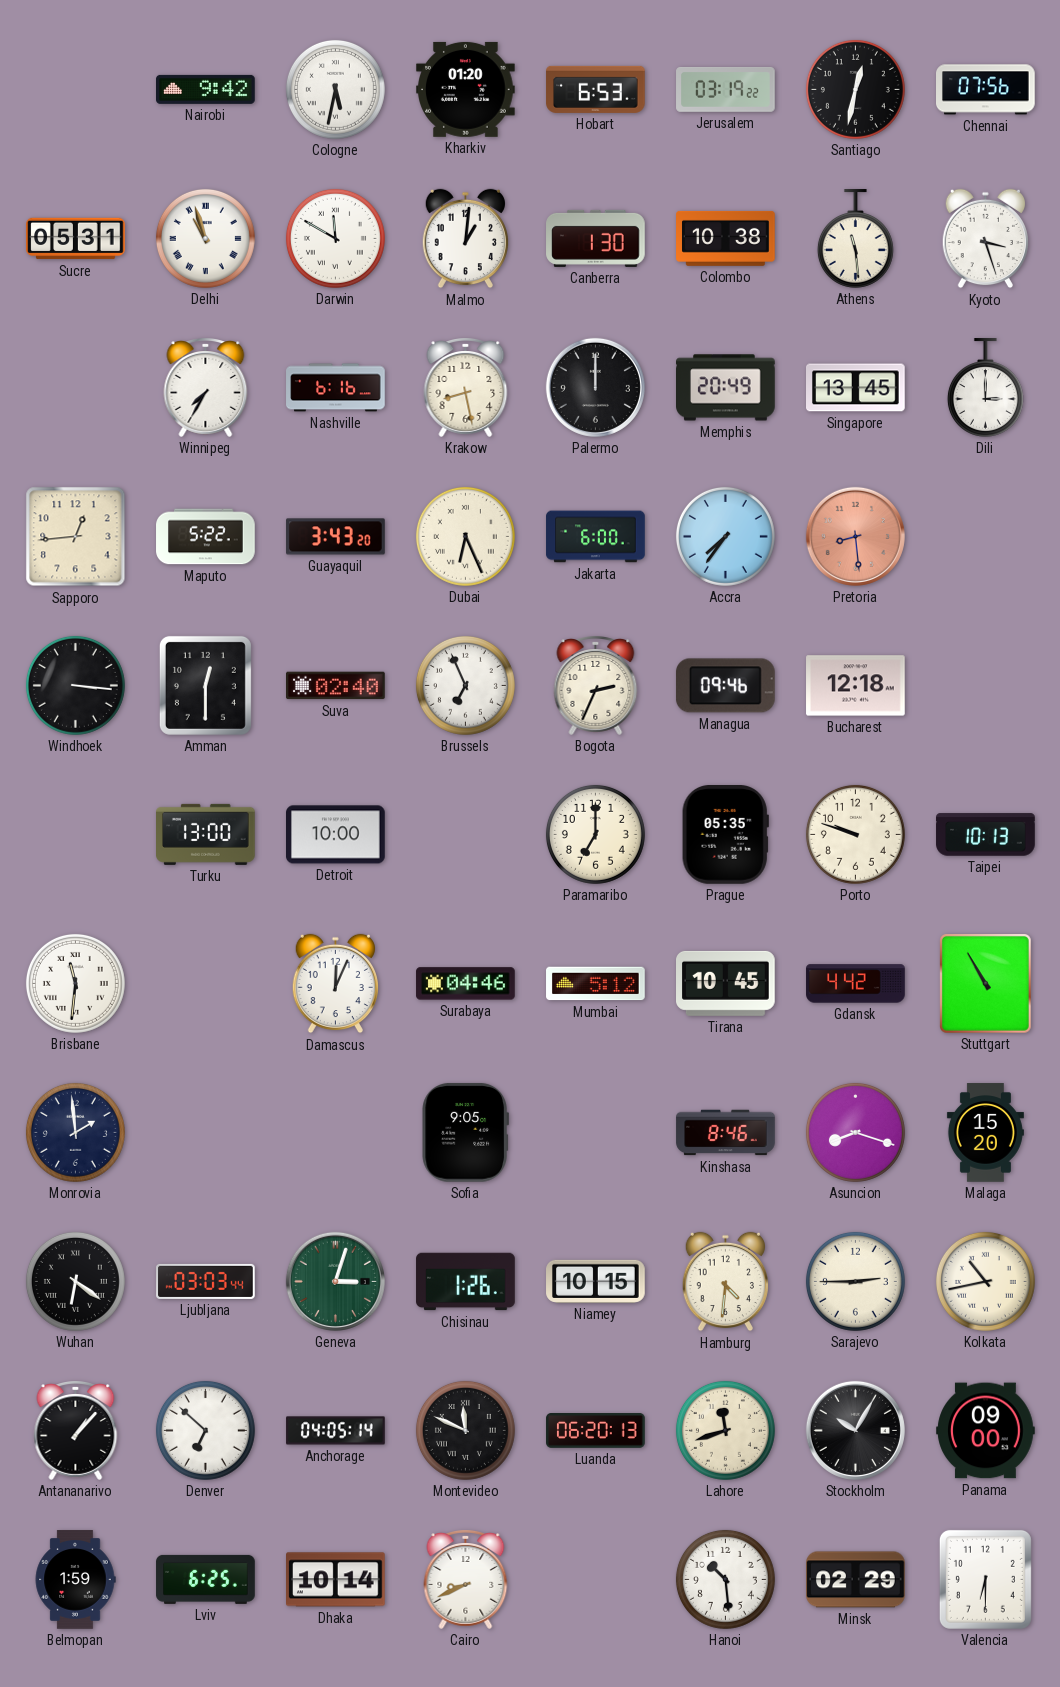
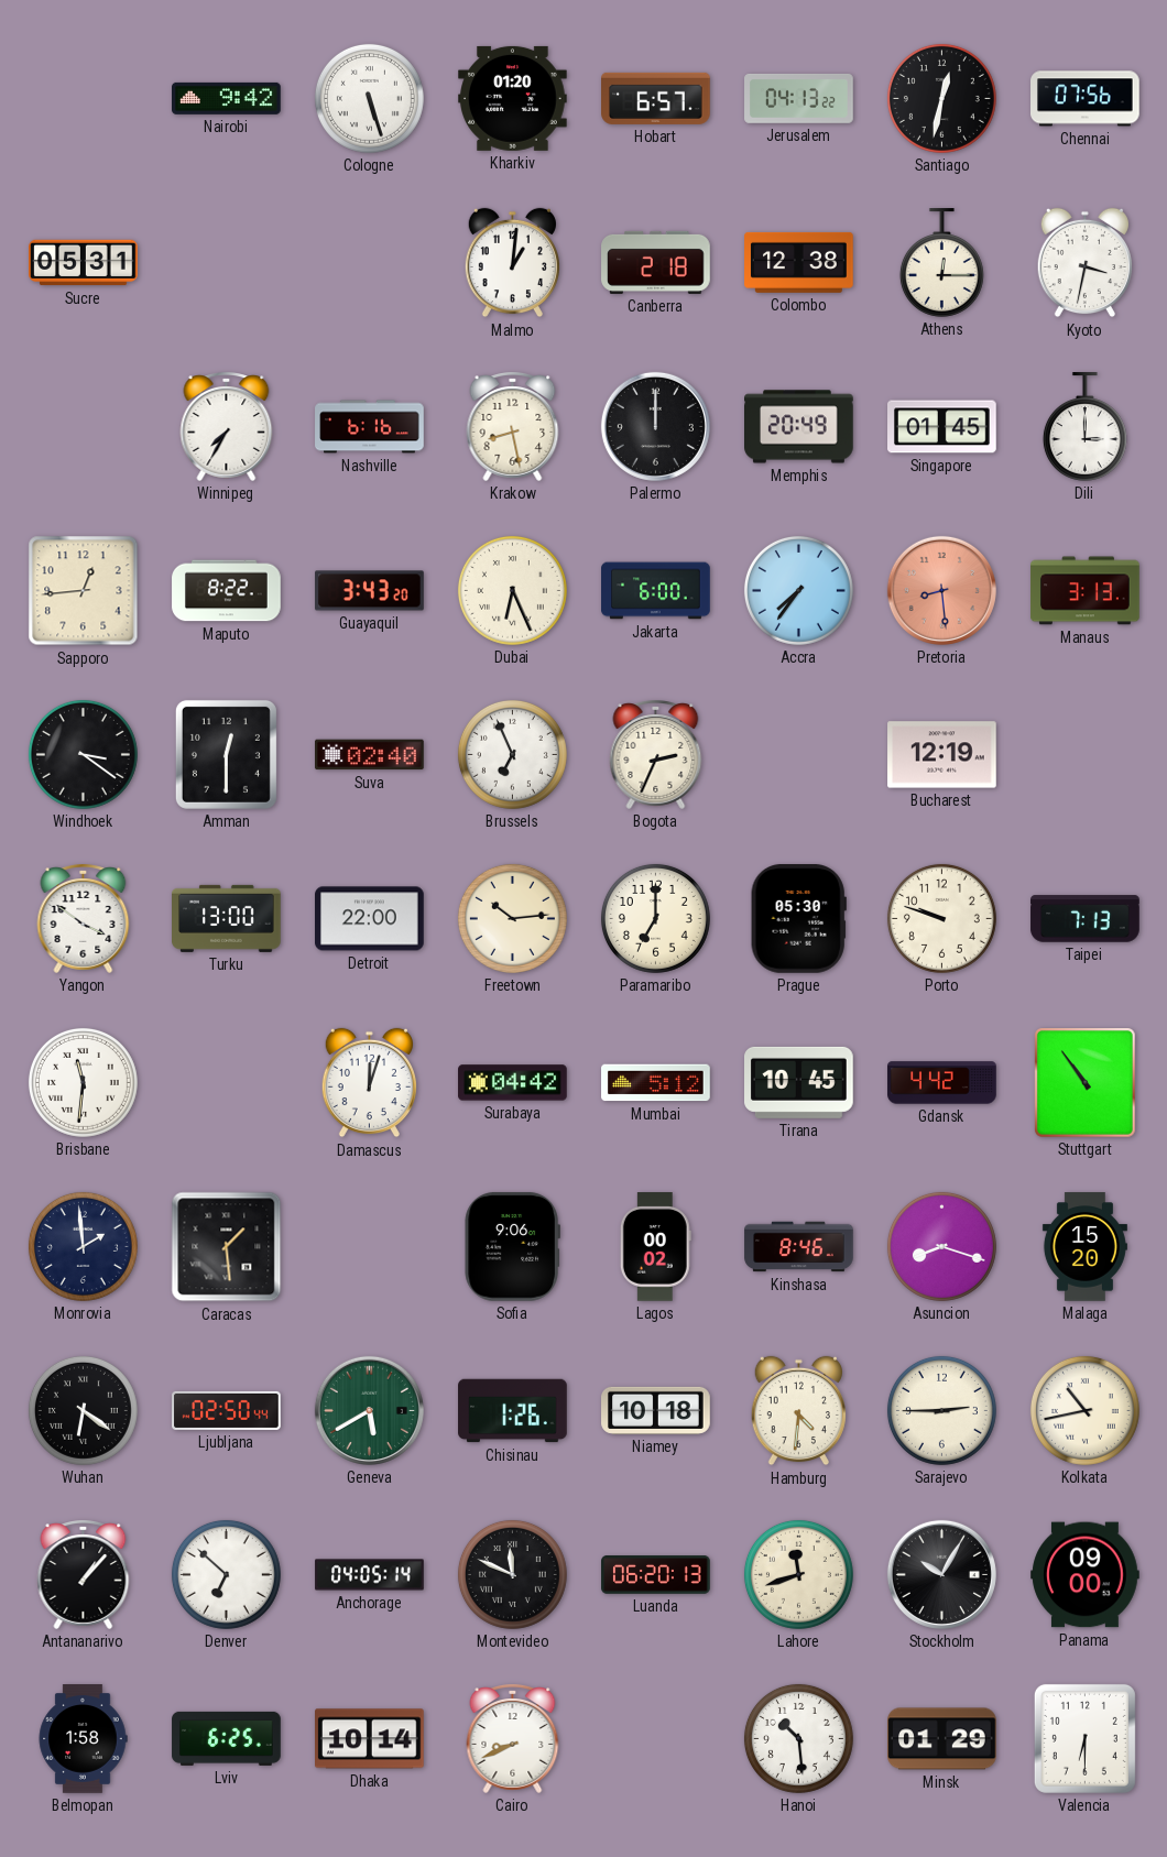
Cologne: 5:32 -> 5:27
Hobart: 6:53 -> 6:57
Jerusalem: 03:19 -> 04:13
Delhi: 10:57 -> none
Darwin: 11:50 -> none
Canberra: 1:30 -> 2:18
Colombo: 10:38 -> 12:38
Athens: 11:29 -> 12:15
Kyoto: 3:27 -> 3:32
Singapore: 13:45 -> 01:45
Maputo: 5:22 -> 8:22
Manaus: none -> 3:13
Windhoek: 3:16 -> 3:21
Managua: 09:46 -> none
Bucharest: 12:18 -> 12:19
Yangon: none -> 3:51
Detroit: 10:00 -> 22:00
Freetown: none -> 10:14
Prague: 05:35 -> 05:30
Taipei: 10:13 -> 7:13
Damascus: 12:04 -> 12:03
Surabaya: 04:46 -> 04:42
Stuttgart: 10:55 -> 10:54
Caracas: none -> 1:29
Sofia: 9:05 -> 9:06
Lagos: none -> 00:02
Ljubljana: 03:03 -> 02:50
Geneva: 3:03 -> 5:40
Niamey: 10:15 -> 10:18
Belmopan: 1:59 -> 1:58
Minsk: 02:29 -> 01:29
